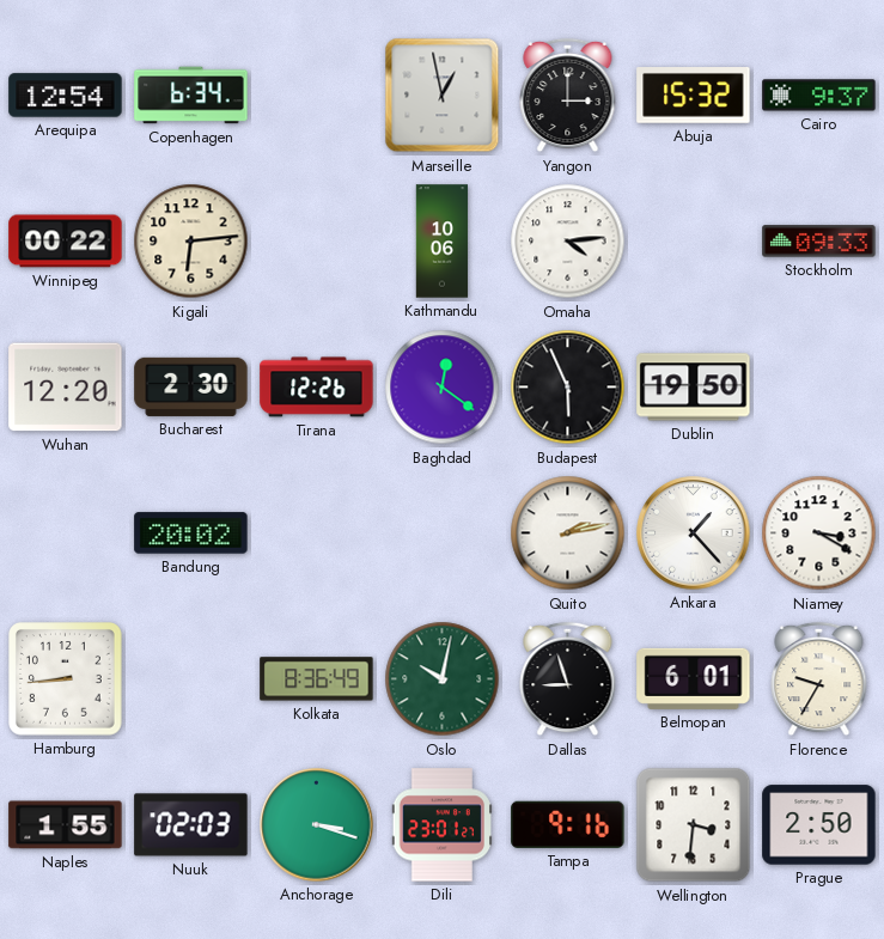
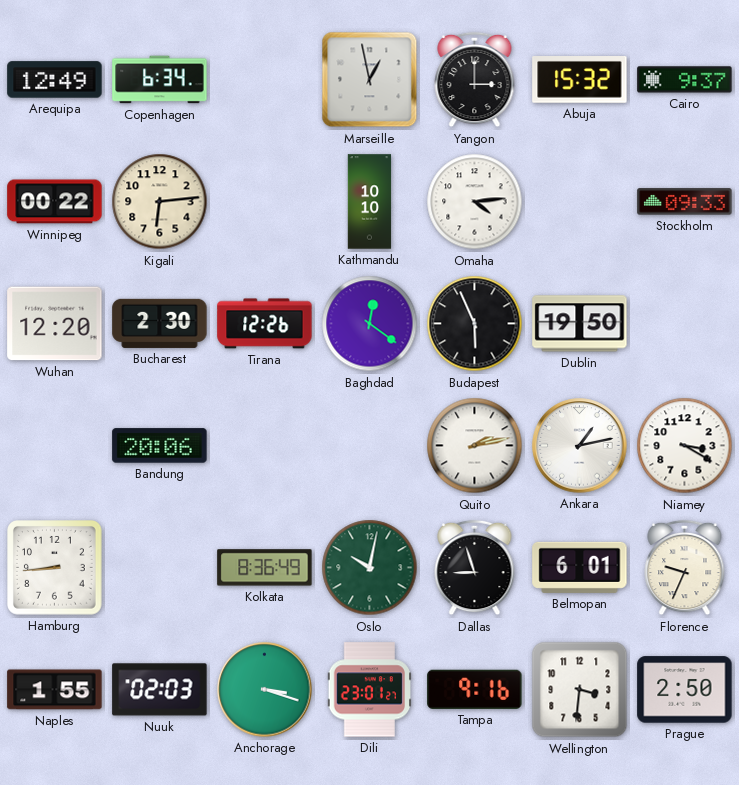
Arequipa: 12:54 -> 12:49
Kathmandu: 10:06 -> 10:10
Bandung: 20:02 -> 20:06
Ankara: 1:23 -> 1:13
Florence: 9:35 -> 9:34
